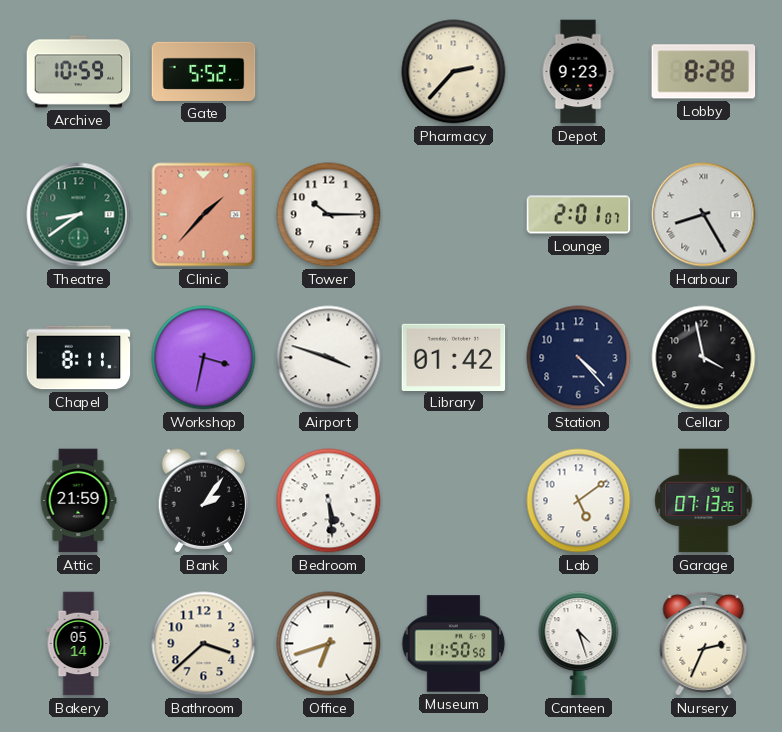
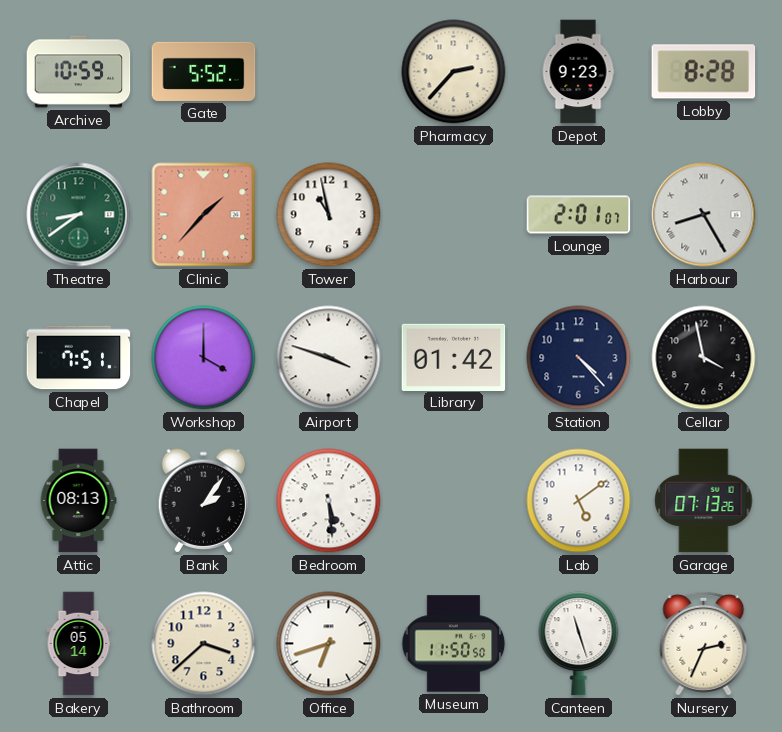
Tower: 10:15 -> 10:58
Chapel: 8:11 -> 7:51
Workshop: 3:32 -> 4:00
Attic: 21:59 -> 08:13
Canteen: 4:27 -> 11:27
